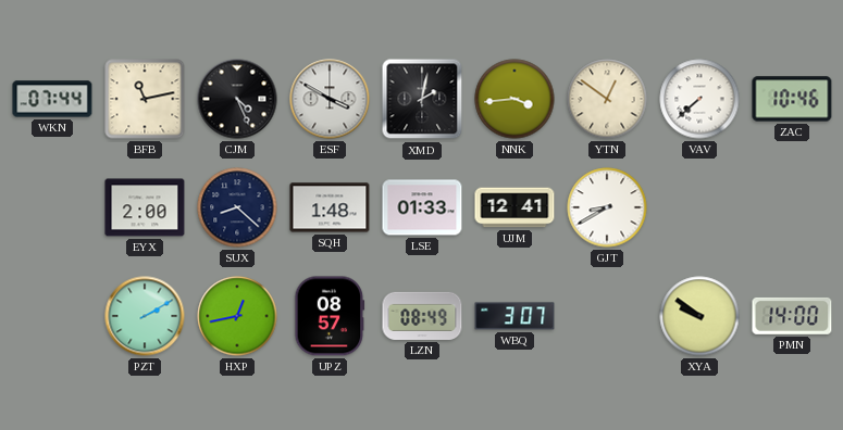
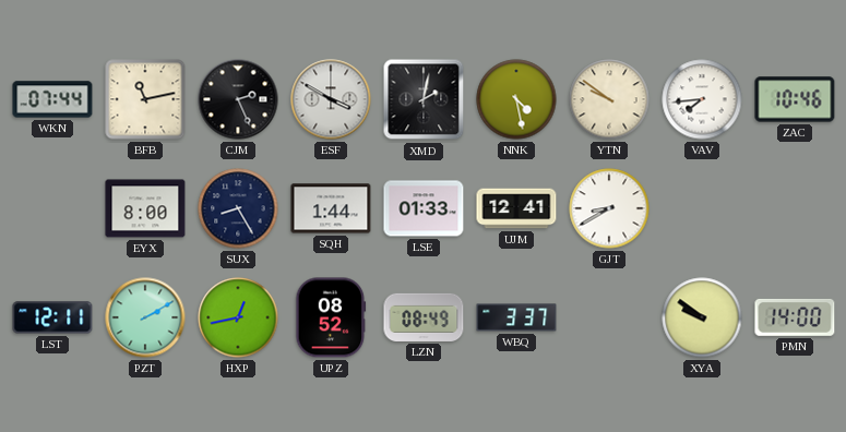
CJM: 4:26 -> 2:26
NNK: 3:44 -> 4:28
YTN: 12:51 -> 9:51
VAV: 7:38 -> 7:44
EYX: 2:00 -> 8:00
SUX: 8:22 -> 8:25
SQH: 1:48 -> 1:44
LST: none -> 12:11
UPZ: 08:57 -> 08:52
WBQ: 3:07 -> 3:37
